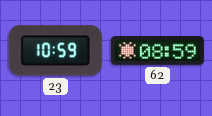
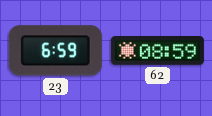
23: 10:59 -> 6:59
